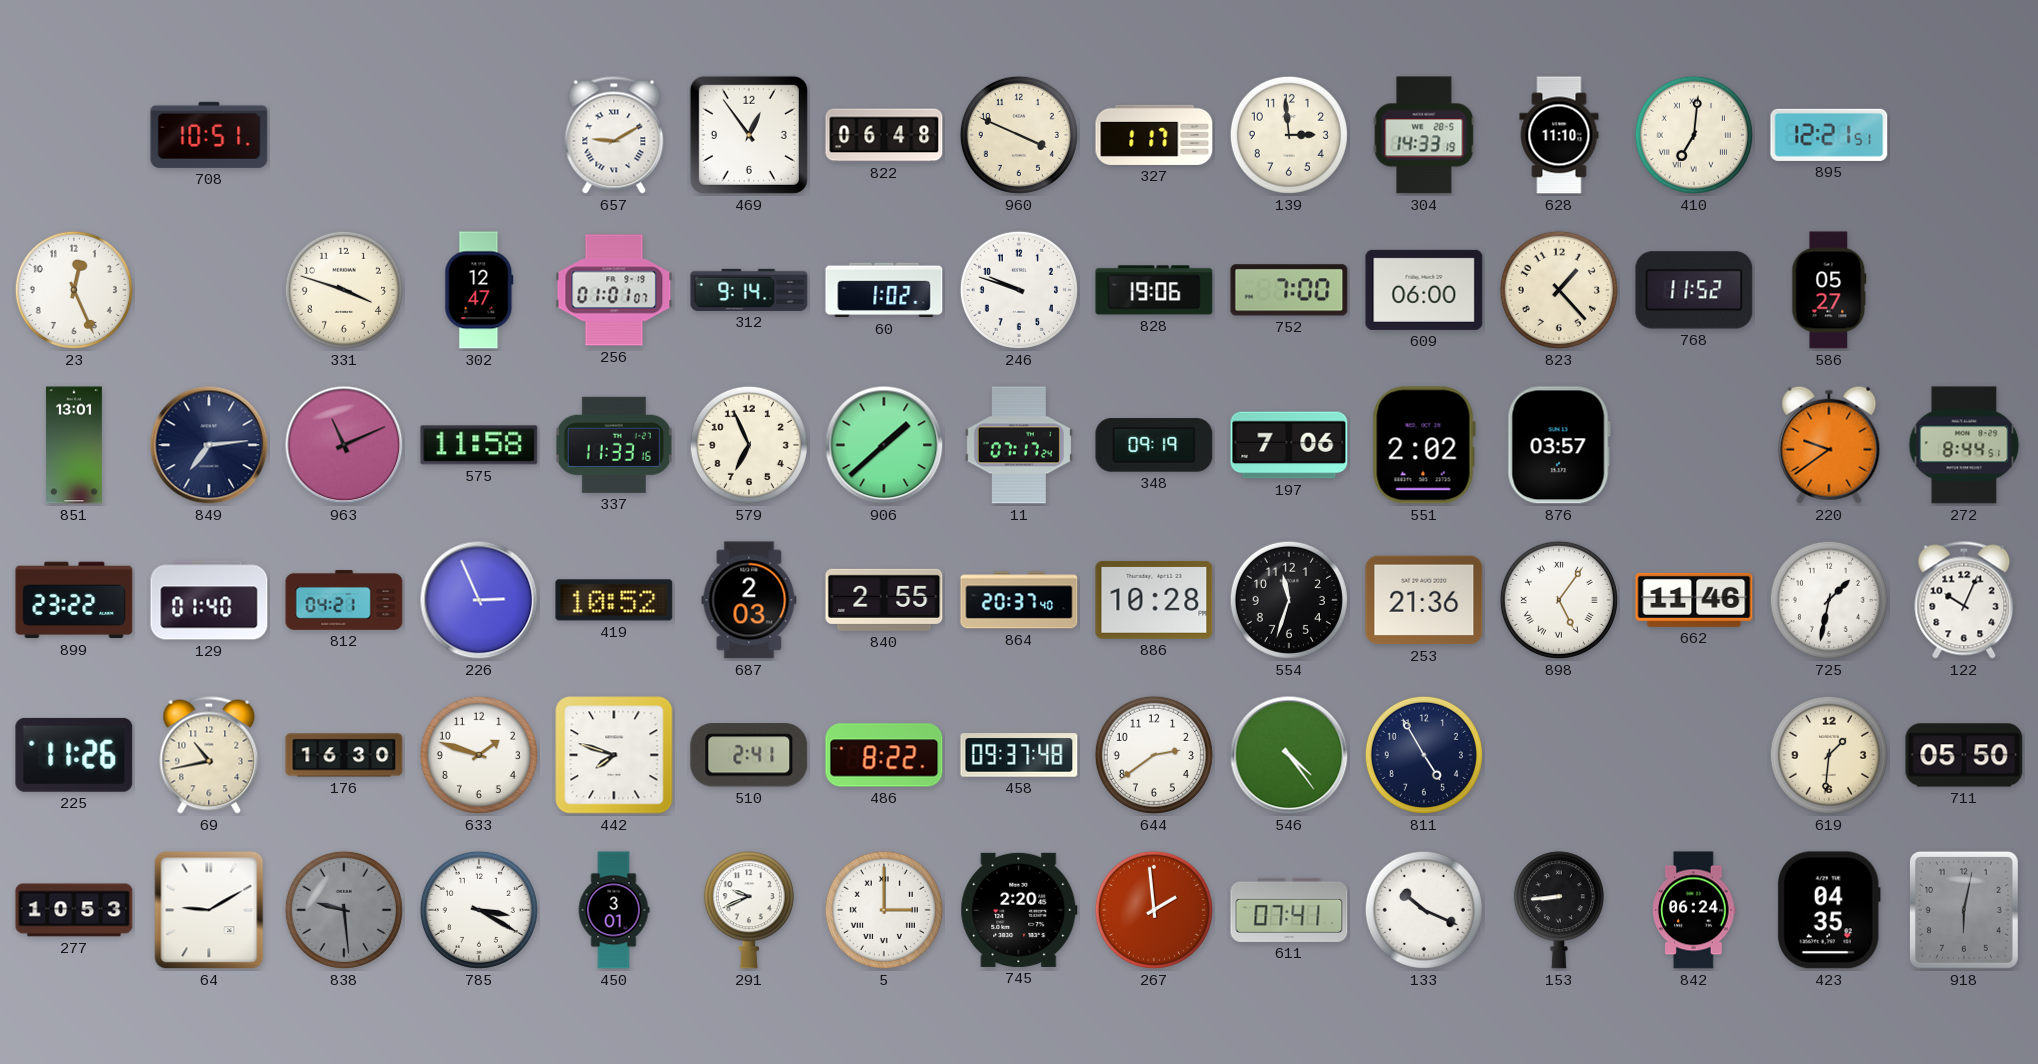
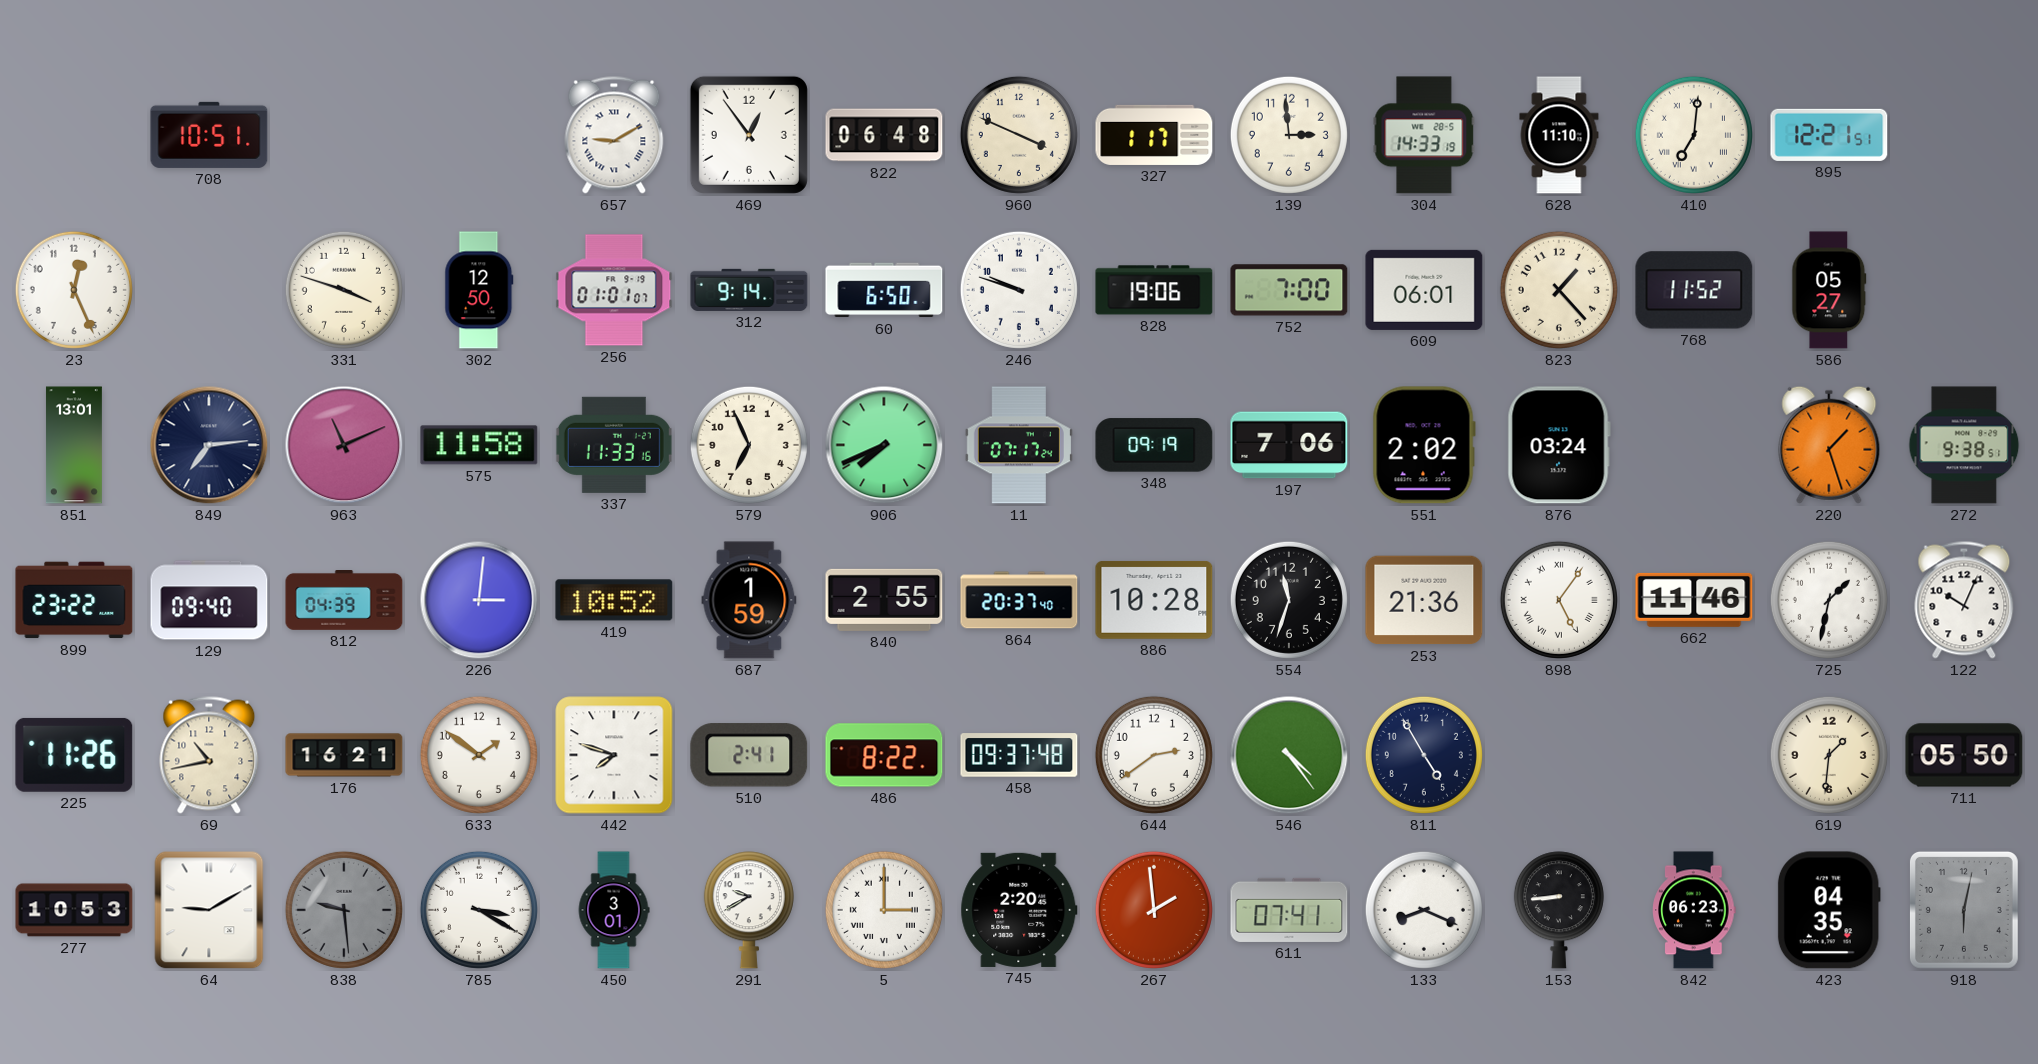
302: 12:47 -> 12:50
60: 1:02 -> 6:50
609: 06:00 -> 06:01
906: 1:38 -> 7:41
876: 03:57 -> 03:24
220: 9:39 -> 1:27
272: 8:44 -> 9:38
129: 01:40 -> 09:40
812: 04:21 -> 04:39
226: 2:56 -> 3:01
687: 2:03 -> 1:59
176: 16:30 -> 16:21
633: 1:48 -> 1:51
291: 9:41 -> 9:40
133: 10:19 -> 8:19
842: 06:24 -> 06:23
